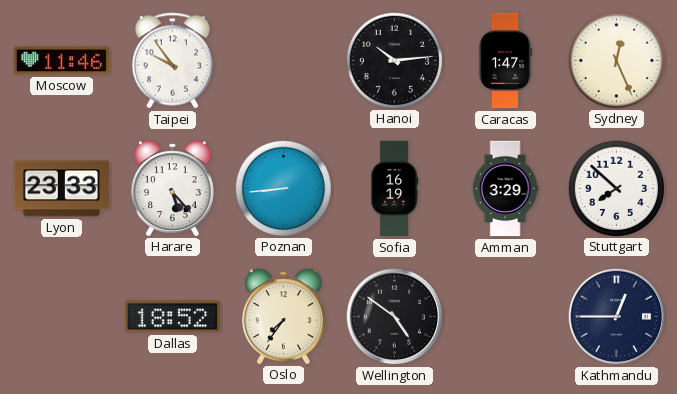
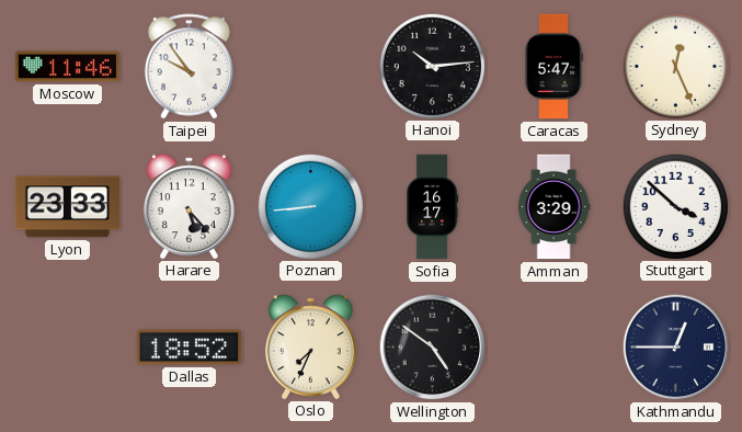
Caracas: 1:47 -> 5:47
Sofia: 16:19 -> 16:17
Stuttgart: 7:52 -> 3:52
Oslo: 7:36 -> 7:34
